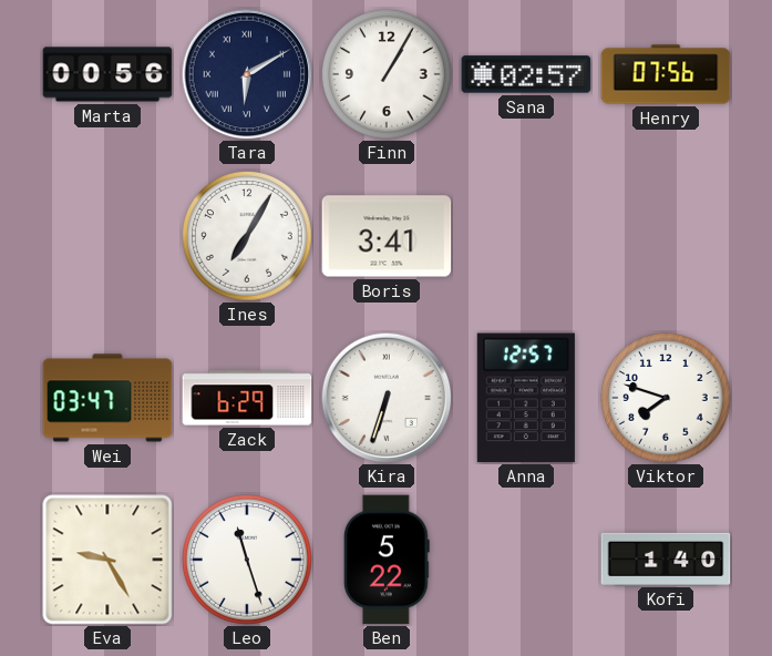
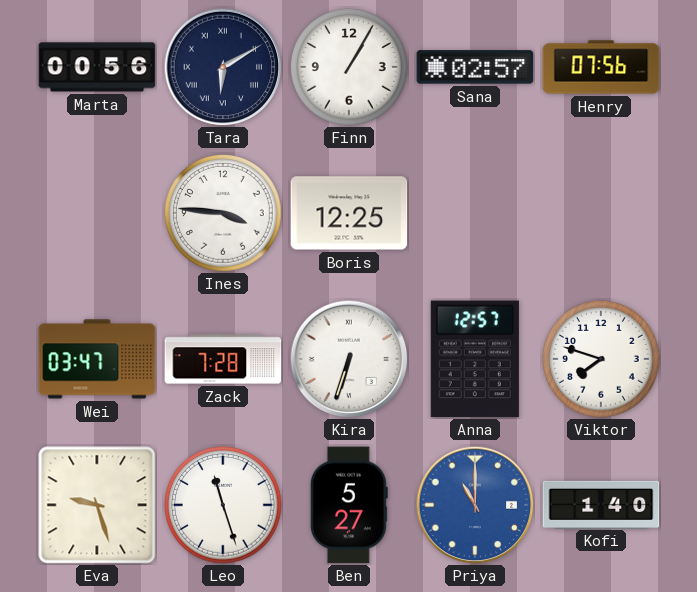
Ines: 7:05 -> 3:46
Boris: 3:41 -> 12:25
Zack: 6:29 -> 7:28
Eva: 9:25 -> 9:27
Ben: 5:22 -> 5:27
Priya: none -> 11:00
